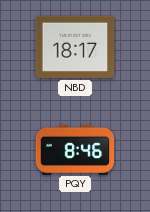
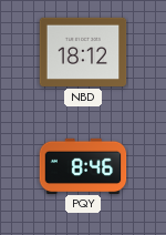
NBD: 18:17 -> 18:12
